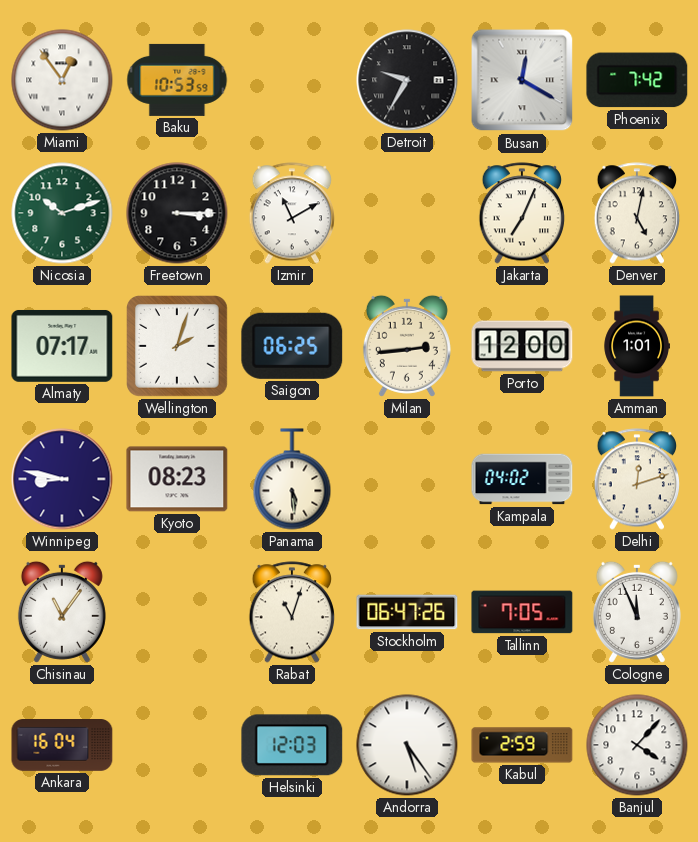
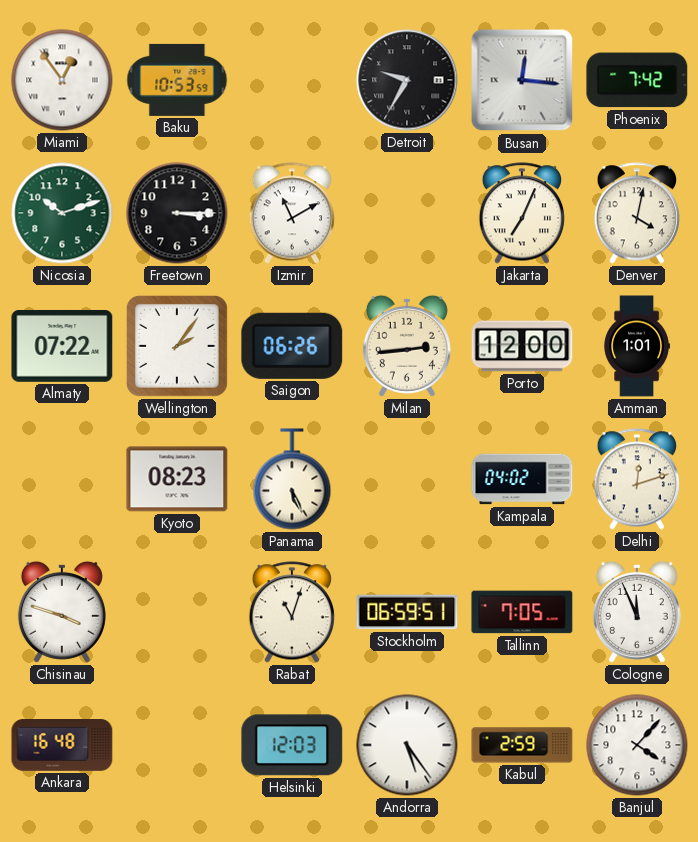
Busan: 12:20 -> 12:16
Denver: 5:02 -> 4:02
Almaty: 07:17 -> 07:22
Wellington: 2:03 -> 2:06
Saigon: 06:25 -> 06:26
Winnipeg: 8:47 -> none
Panama: 5:29 -> 5:26
Chisinau: 11:06 -> 3:48
Stockholm: 06:47 -> 06:59
Ankara: 16:04 -> 16:48
